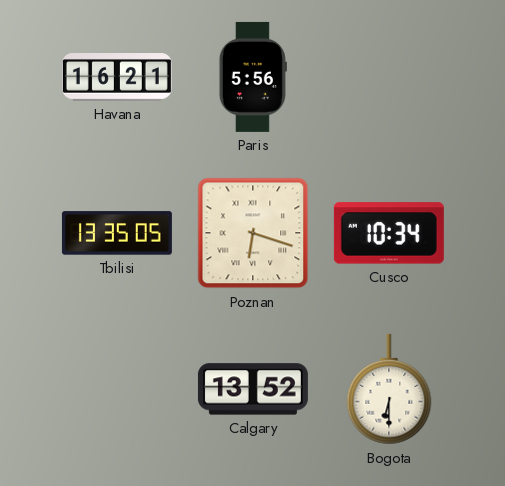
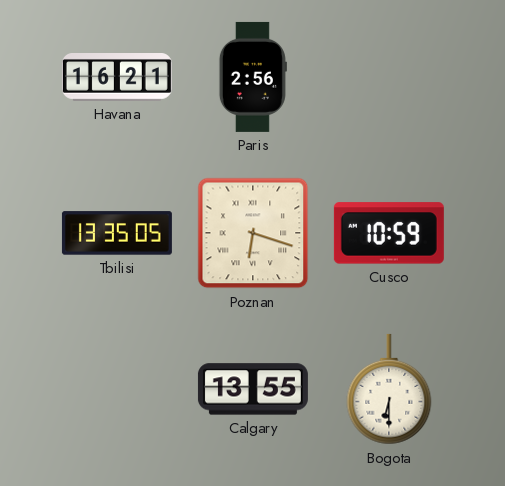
Paris: 5:56 -> 2:56
Cusco: 10:34 -> 10:59
Calgary: 13:52 -> 13:55
